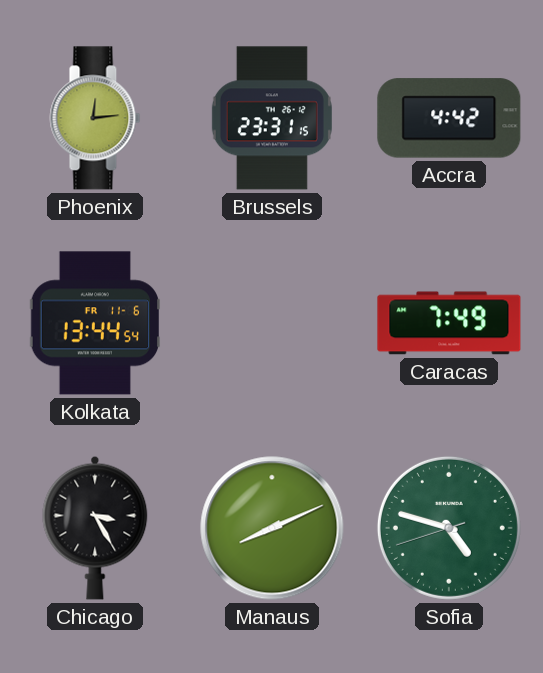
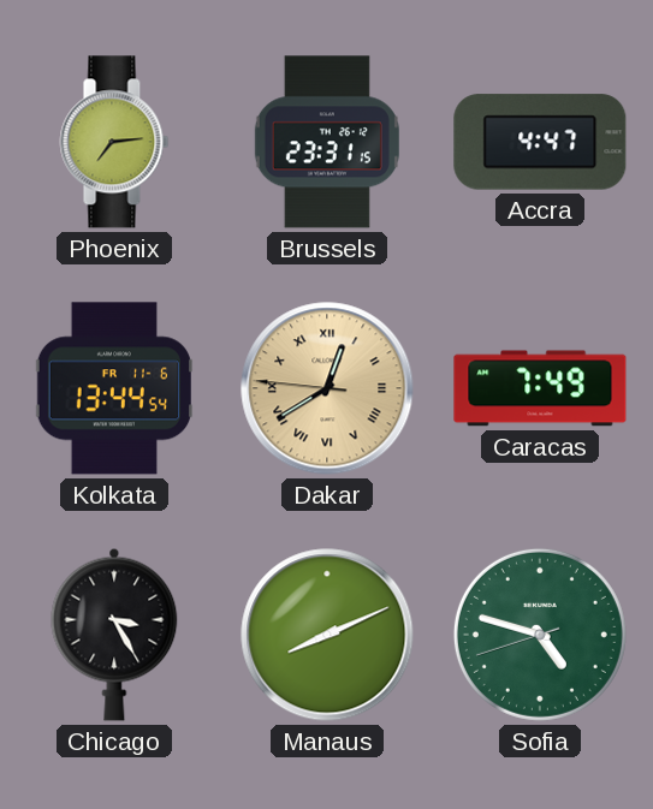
Phoenix: 12:14 -> 7:14
Accra: 4:42 -> 4:47
Dakar: none -> 12:39
